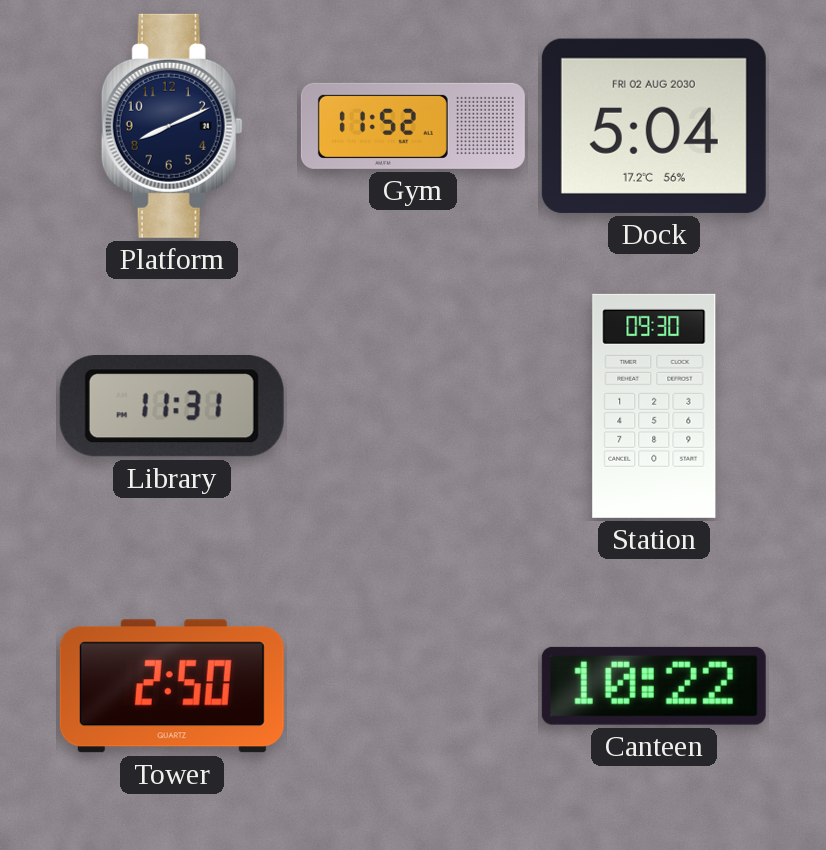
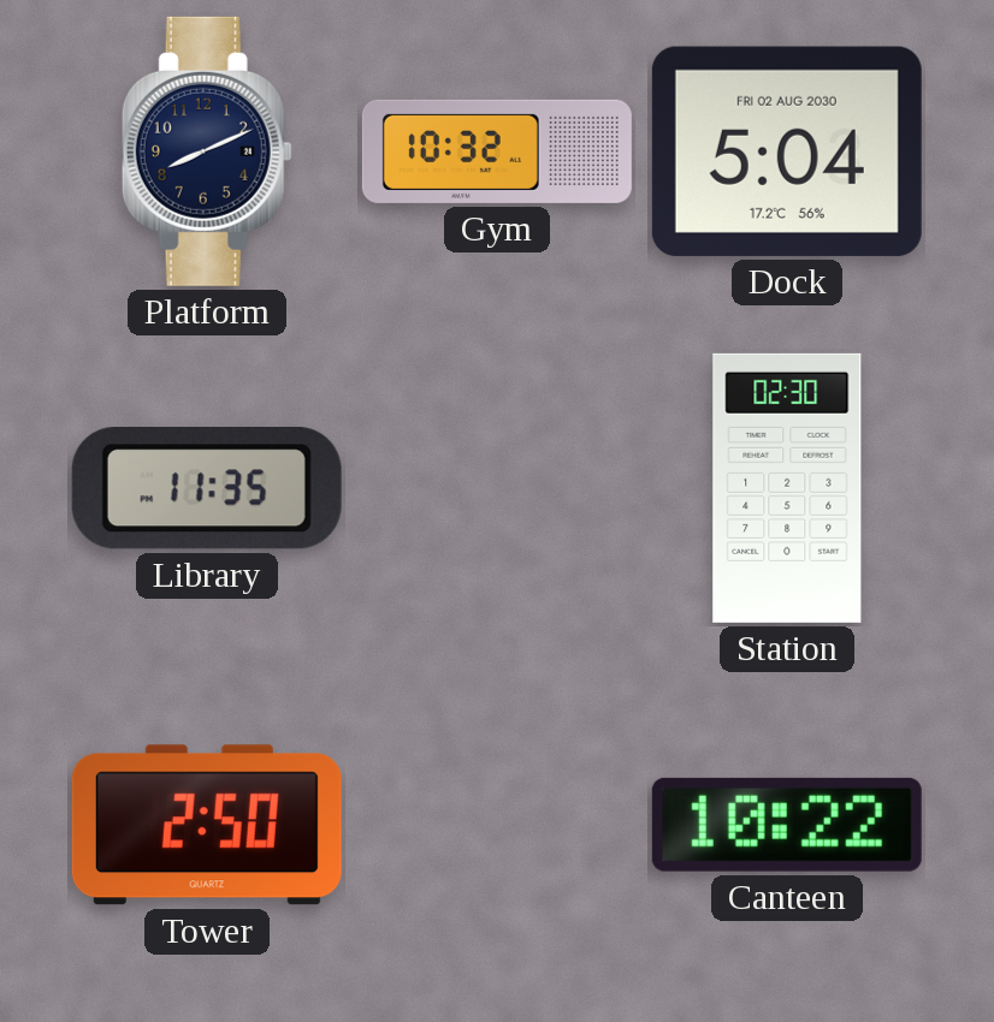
Gym: 11:52 -> 10:32
Library: 11:31 -> 11:35
Station: 09:30 -> 02:30
